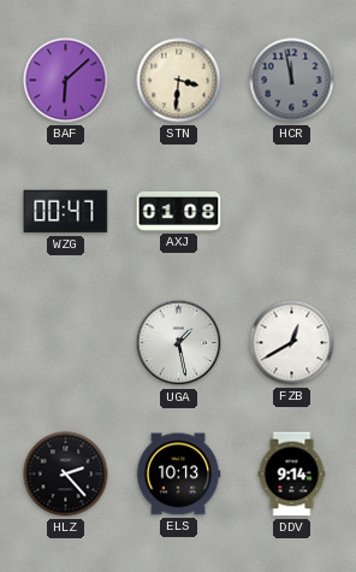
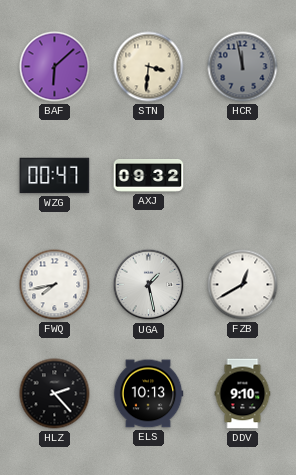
AXJ: 01:08 -> 09:32
FWQ: none -> 7:43
DDV: 9:14 -> 9:10
